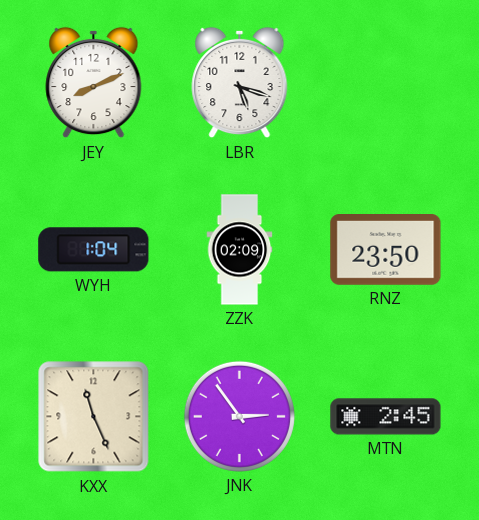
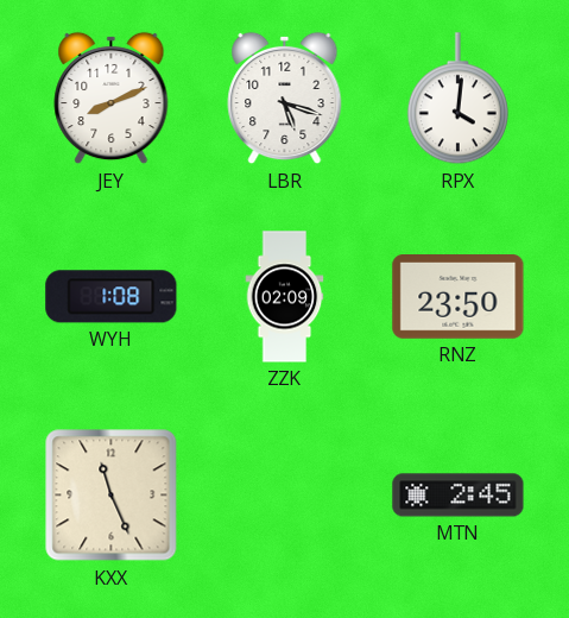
RPX: none -> 4:01
WYH: 1:04 -> 1:08
JNK: 2:54 -> none
